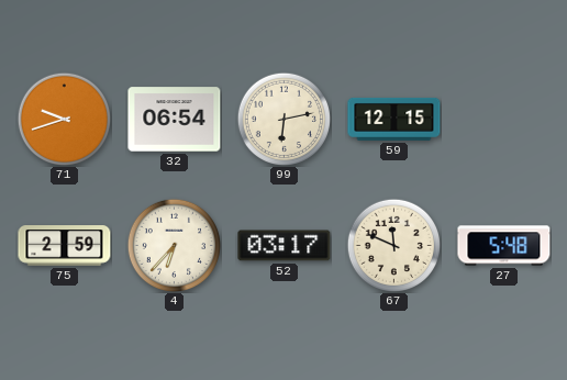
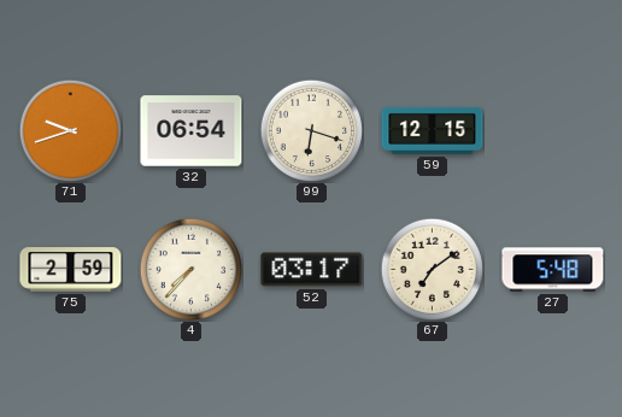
99: 6:13 -> 6:18
4: 6:37 -> 7:37
67: 11:49 -> 7:09
